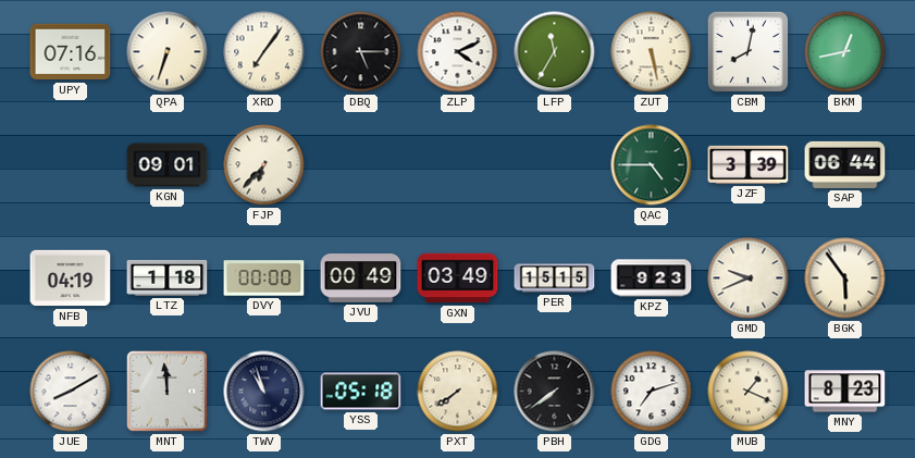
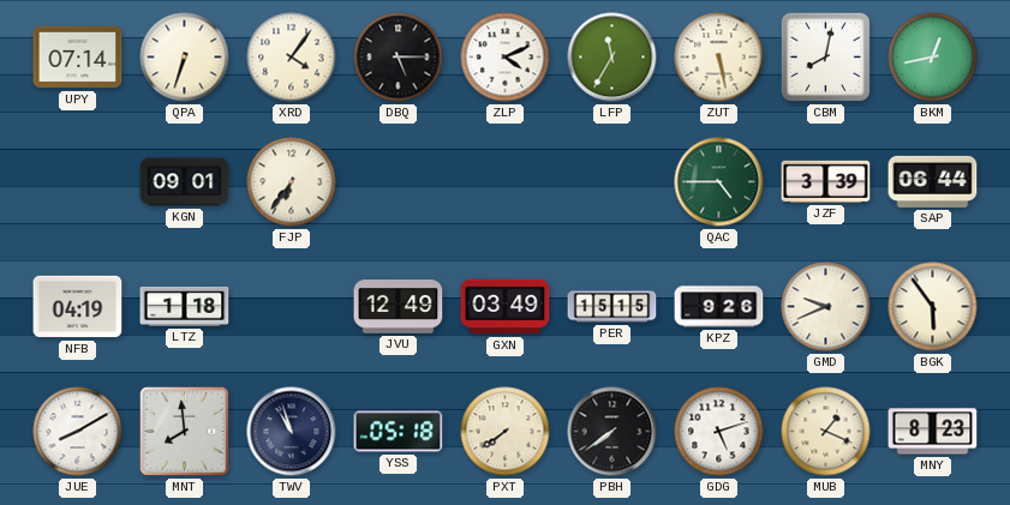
UPY: 07:16 -> 07:14
XRD: 7:06 -> 4:06
FJP: 6:37 -> 6:36
DVY: 00:00 -> none
JVU: 00:49 -> 12:49
KPZ: 9:23 -> 9:26
MNT: 11:59 -> 7:59
GDG: 7:12 -> 5:12
